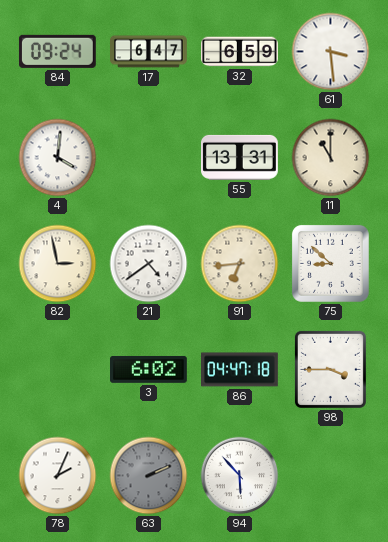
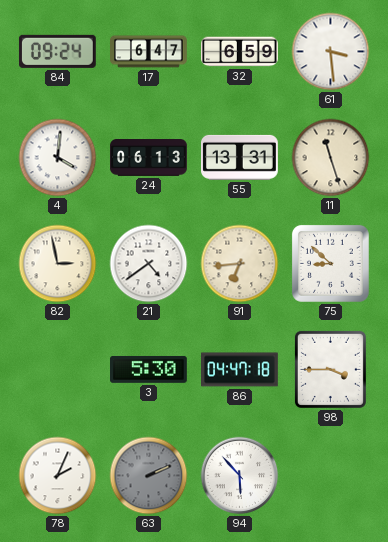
24: none -> 06:13
11: 11:00 -> 11:27
3: 6:02 -> 5:30
